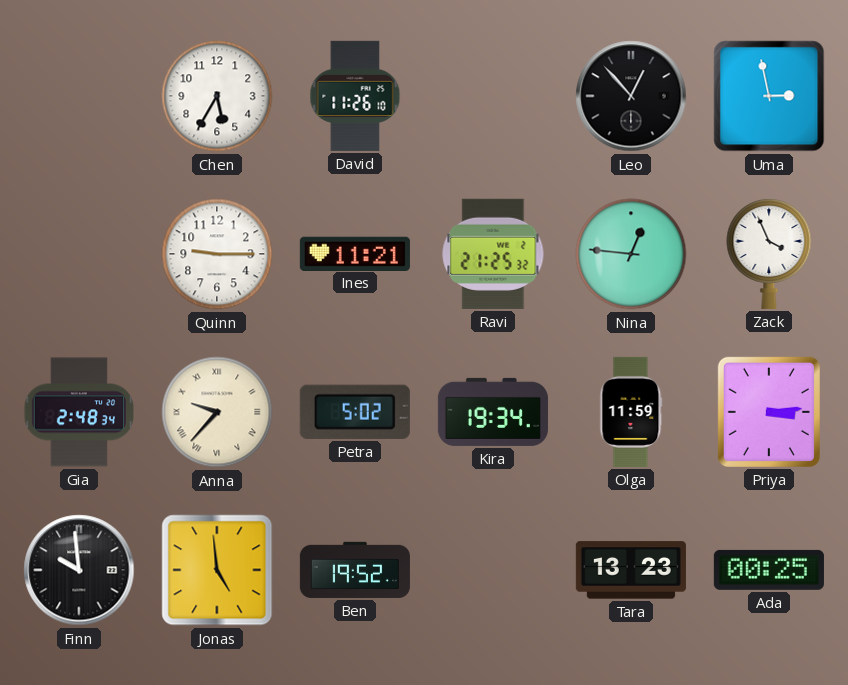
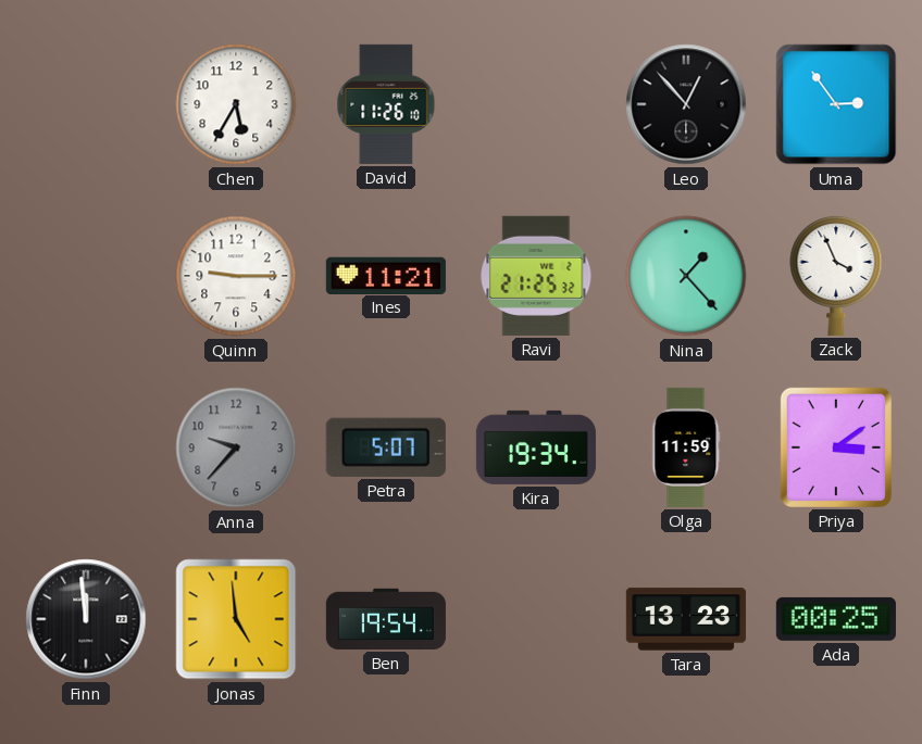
Uma: 2:58 -> 2:54
Nina: 12:46 -> 1:23
Gia: 2:48 -> none
Anna dial: cream -> grey
Anna numerals: Roman -> Arabic
Petra: 5:02 -> 5:07
Priya: 3:14 -> 3:09
Finn: 9:59 -> 11:59
Ben: 19:52 -> 19:54
